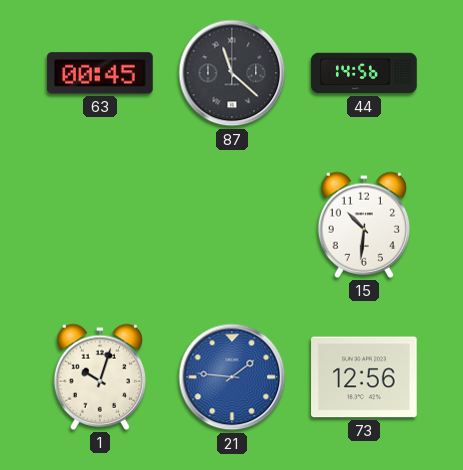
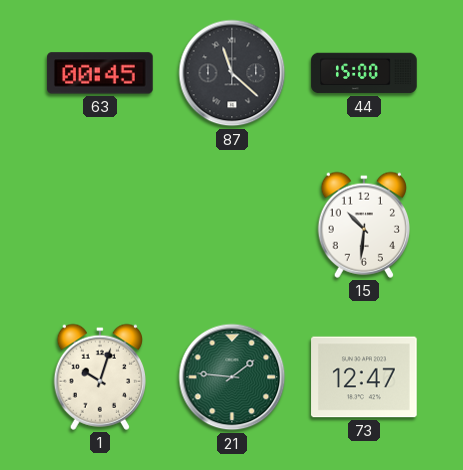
44: 14:56 -> 15:00
21 dial: blue -> green
73: 12:56 -> 12:47
